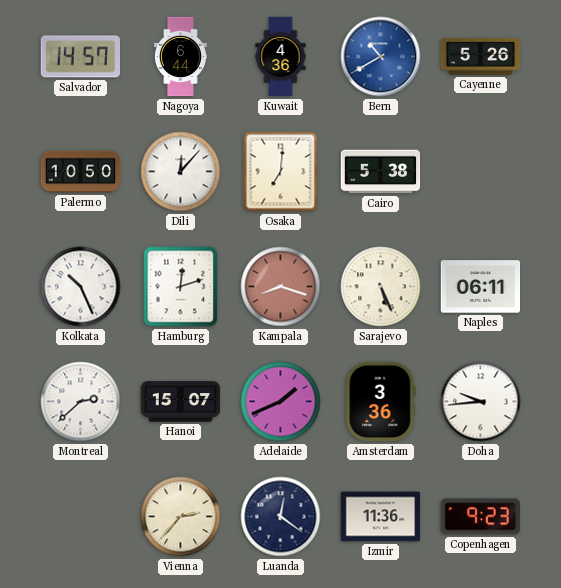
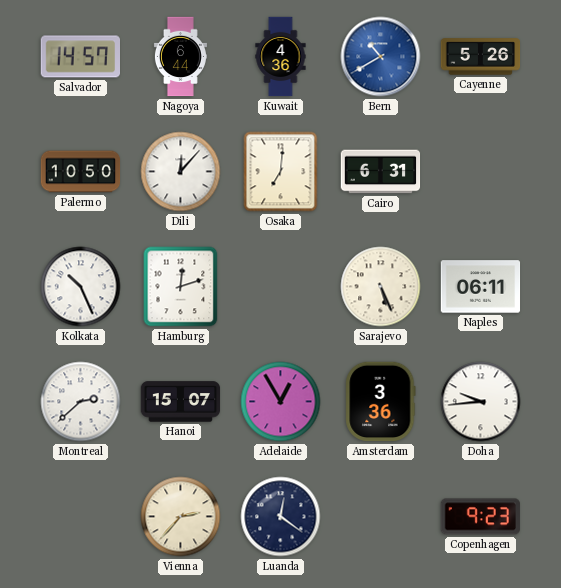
Cairo: 5:38 -> 6:31
Kampala: 8:18 -> none
Adelaide: 1:41 -> 12:55
Izmir: 11:36 -> none
